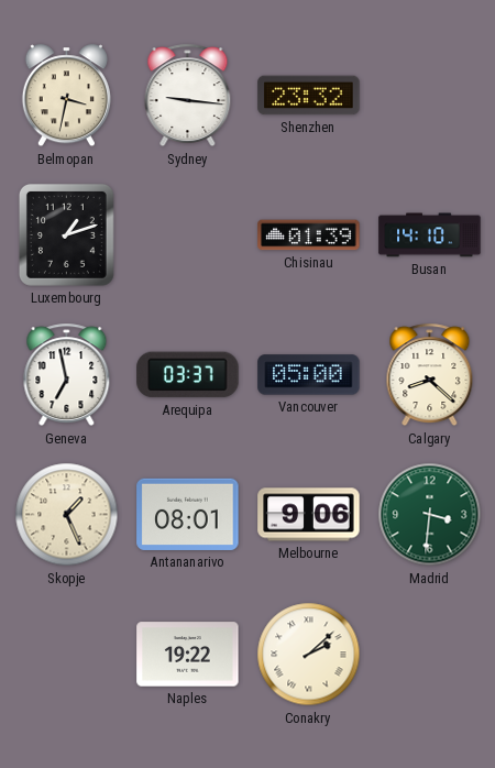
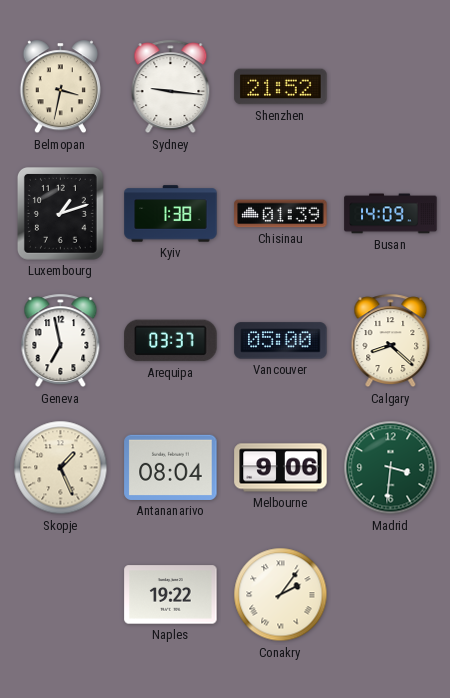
Shenzhen: 23:32 -> 21:52
Kyiv: none -> 1:38
Busan: 14:10 -> 14:09
Antananarivo: 08:01 -> 08:04
Conakry: 2:08 -> 2:06
